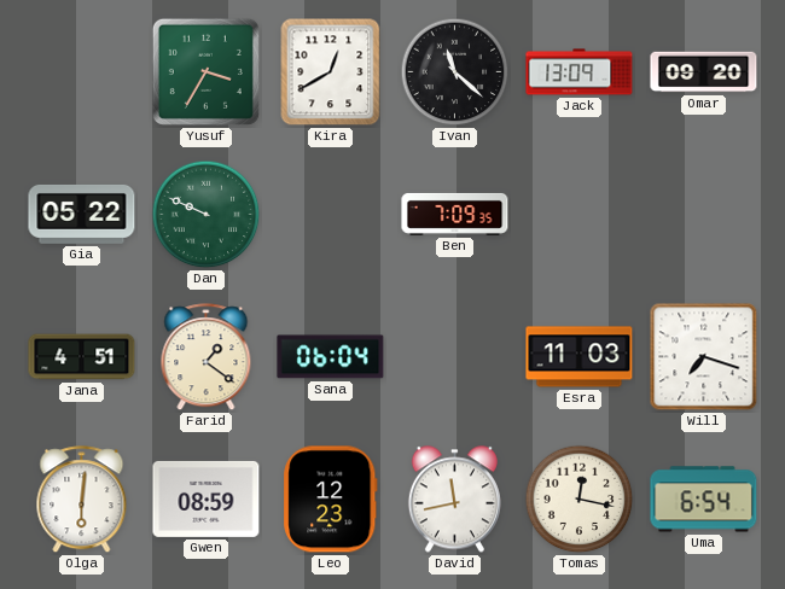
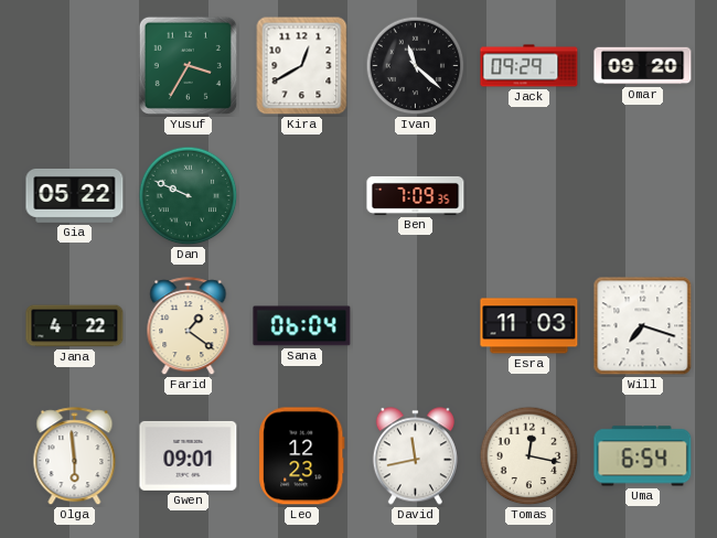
Jack: 13:09 -> 09:29
Jana: 4:51 -> 4:22
Olga: 6:01 -> 5:59
Gwen: 08:59 -> 09:01
